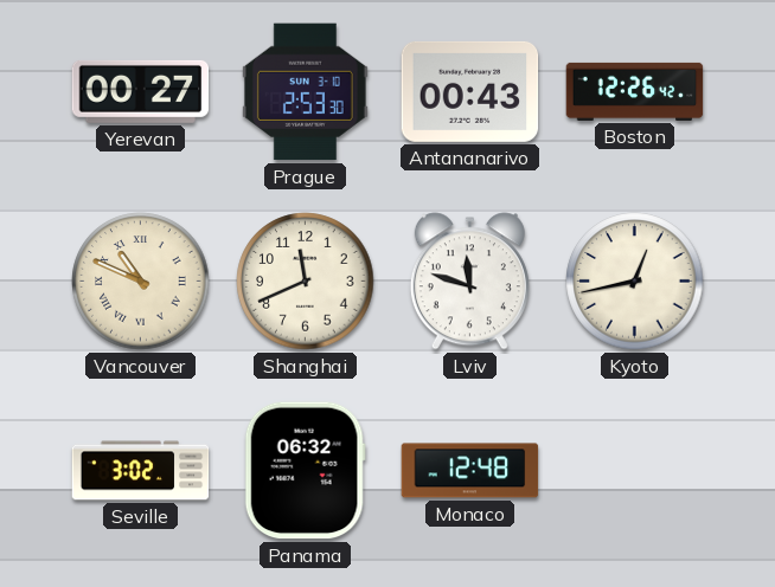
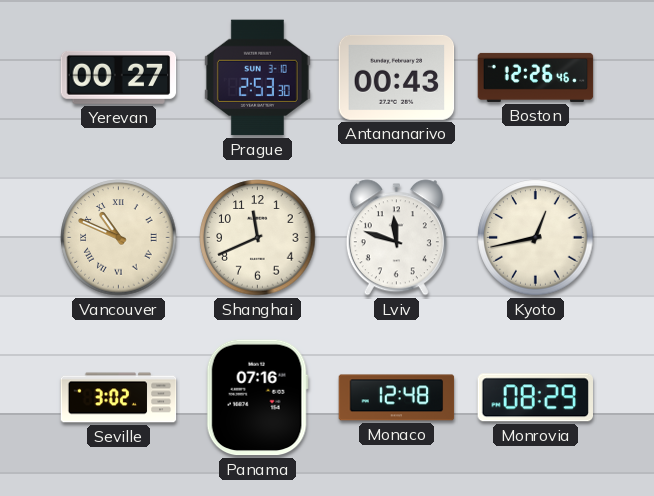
Boston: 12:26:42 -> 12:26:46
Panama: 06:32 -> 07:16
Monrovia: none -> 08:29
